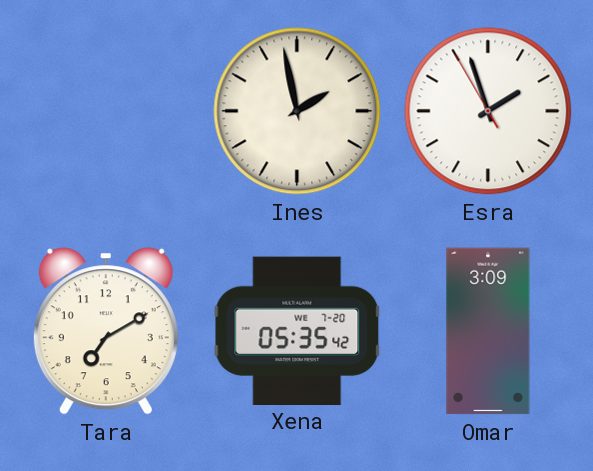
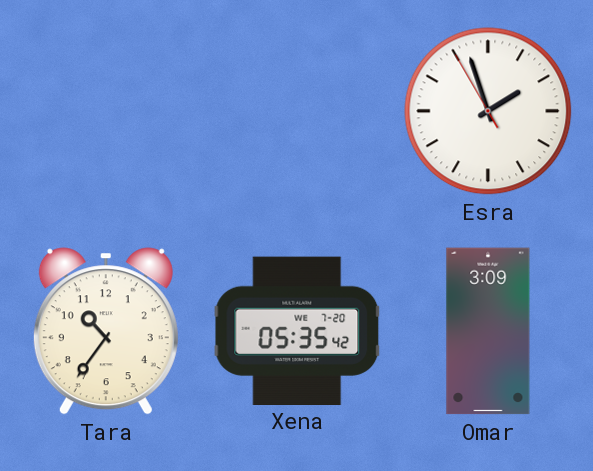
Ines: 1:58 -> none
Tara: 7:10 -> 10:36
